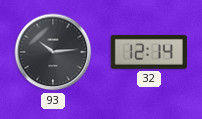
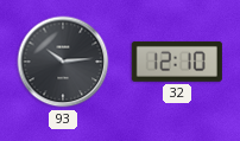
32: 12:14 -> 12:10
